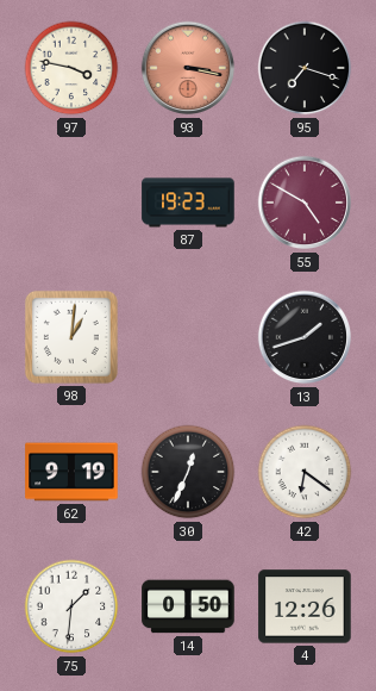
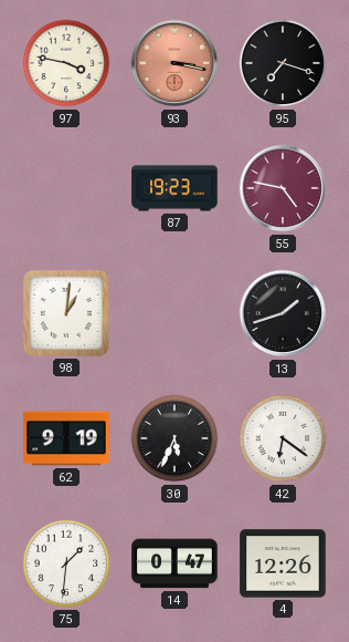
55: 4:50 -> 4:47
30: 12:34 -> 5:34
14: 0:50 -> 0:47
